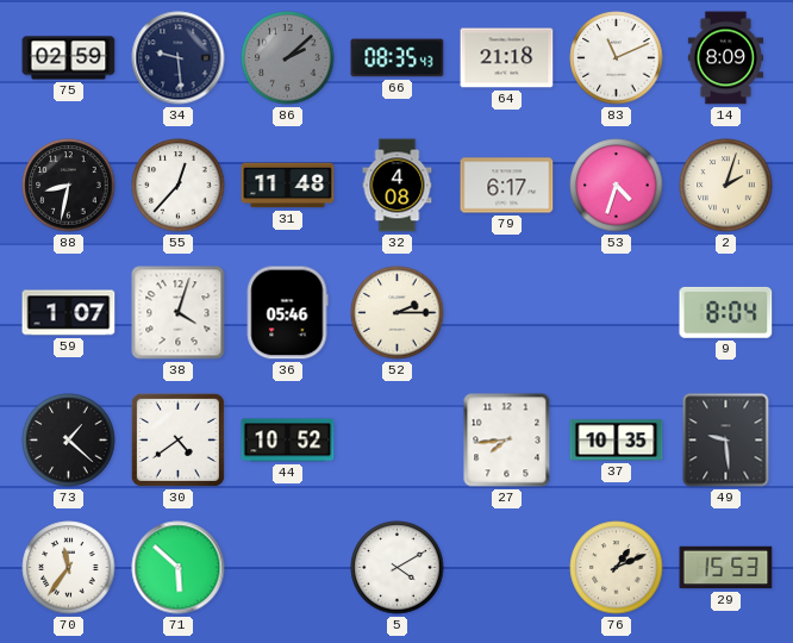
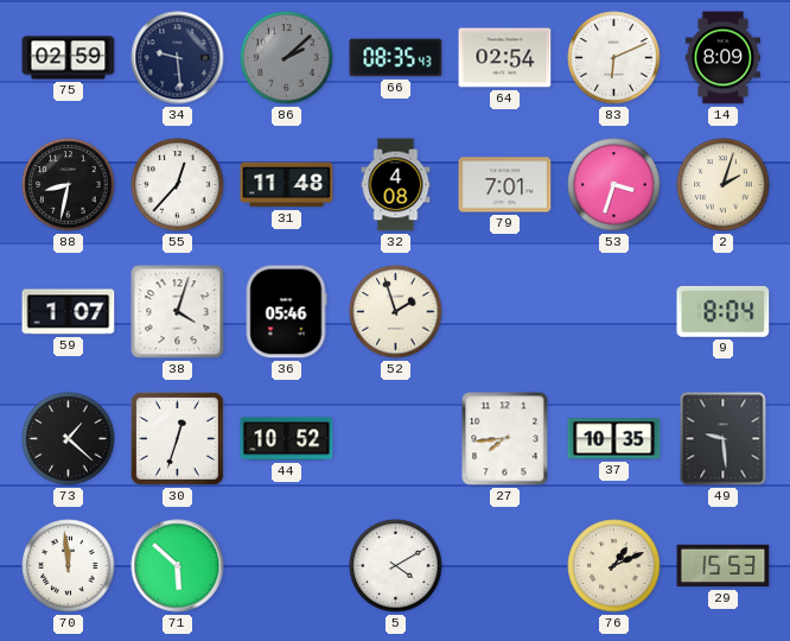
64: 21:18 -> 02:54
83: 11:11 -> 6:11
79: 6:17 -> 7:01
53: 4:33 -> 3:33
52: 2:15 -> 1:57
30: 4:39 -> 12:33
70: 11:36 -> 11:59
